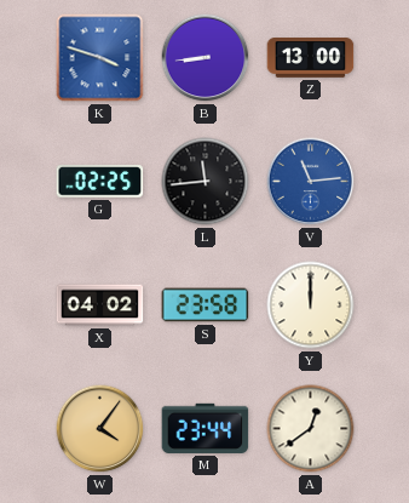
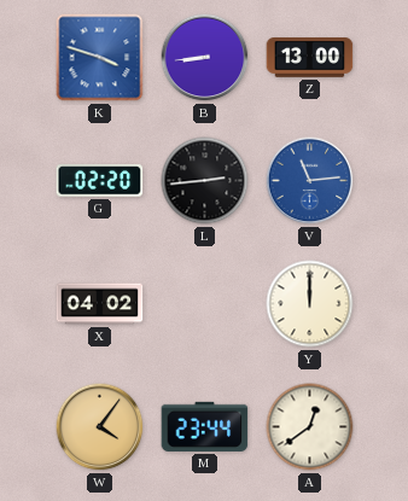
G: 02:25 -> 02:20
L: 11:44 -> 2:44
S: 23:58 -> none
